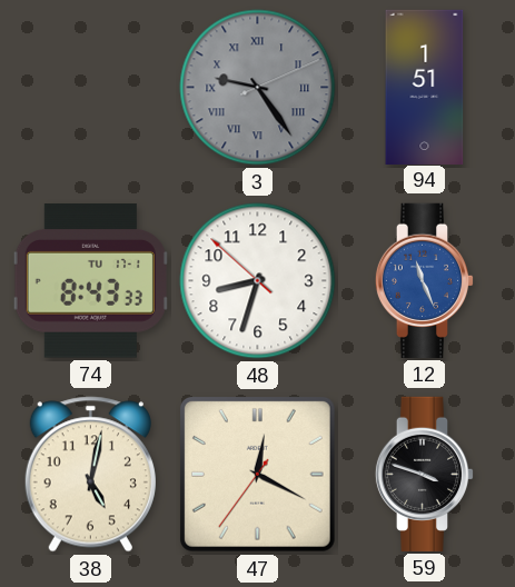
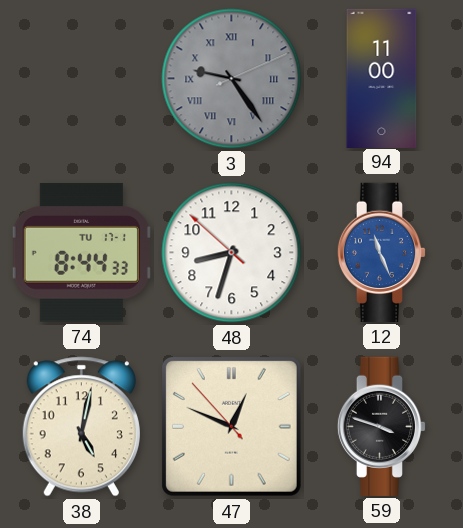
94: 1:51 -> 11:00
74: 8:43 -> 8:44
47: 12:19 -> 12:48
